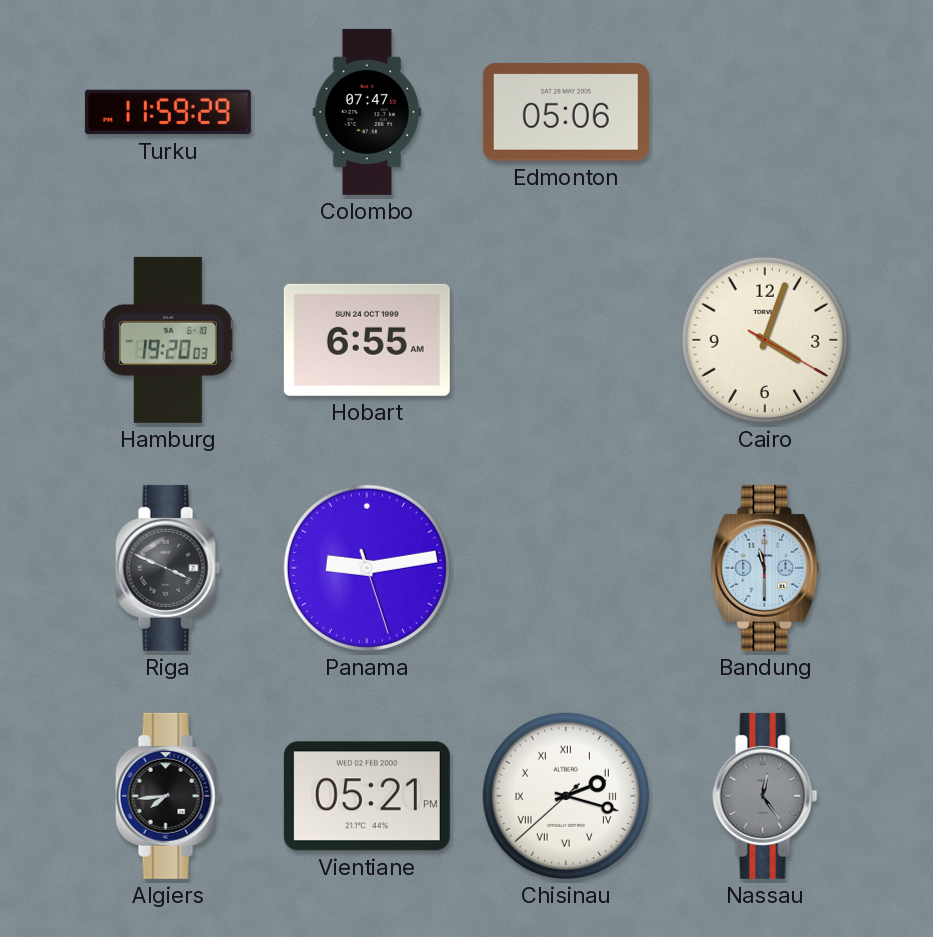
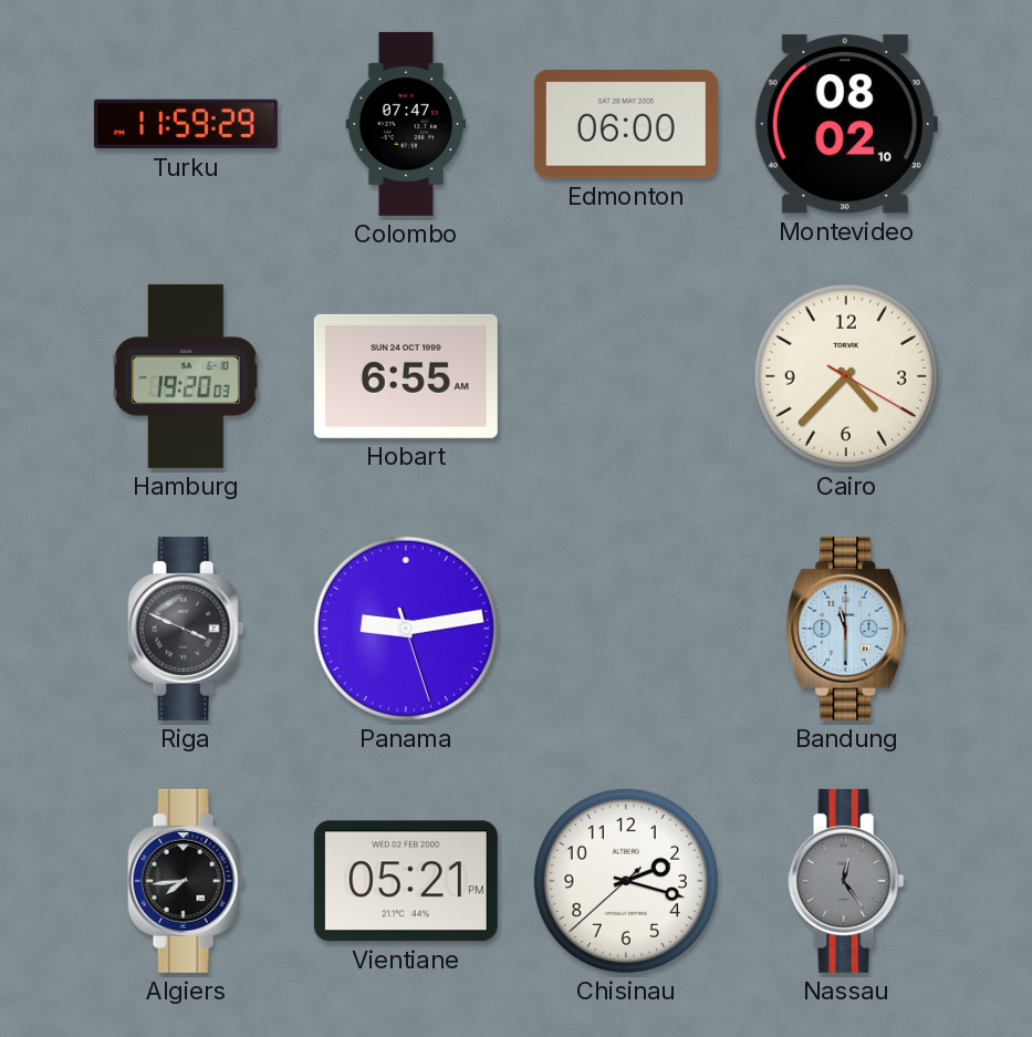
Edmonton: 05:06 -> 06:00
Montevideo: none -> 08:02
Cairo: 4:03 -> 4:37
Chisinau numerals: Roman -> Arabic
